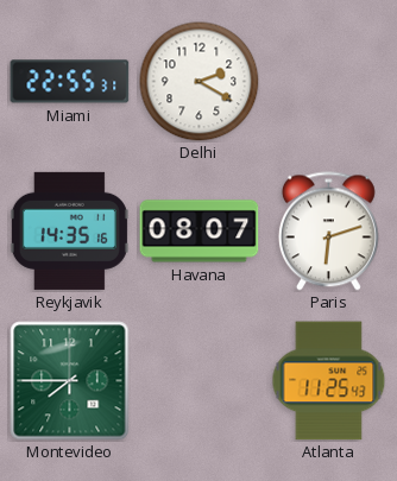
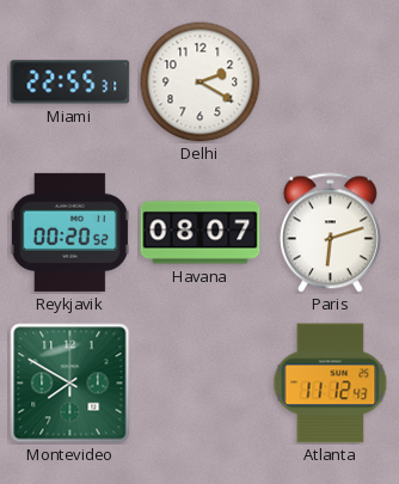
Reykjavik: 14:35 -> 00:20
Montevideo: 7:45 -> 7:50
Atlanta: 11:25 -> 11:12
